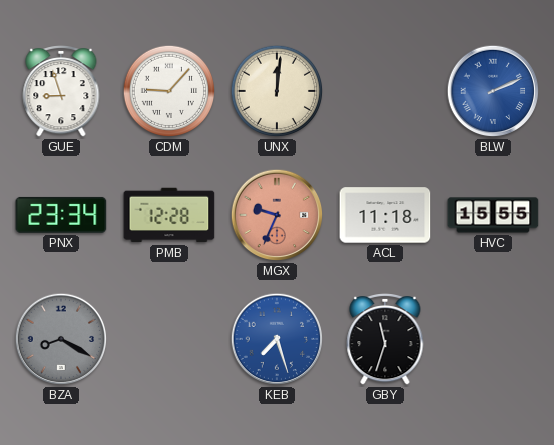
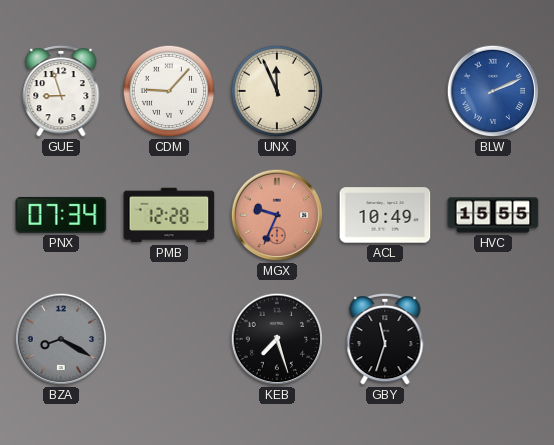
UNX: 12:01 -> 11:56
PNX: 23:34 -> 07:34
ACL: 11:18 -> 10:49
KEB dial: blue -> black
